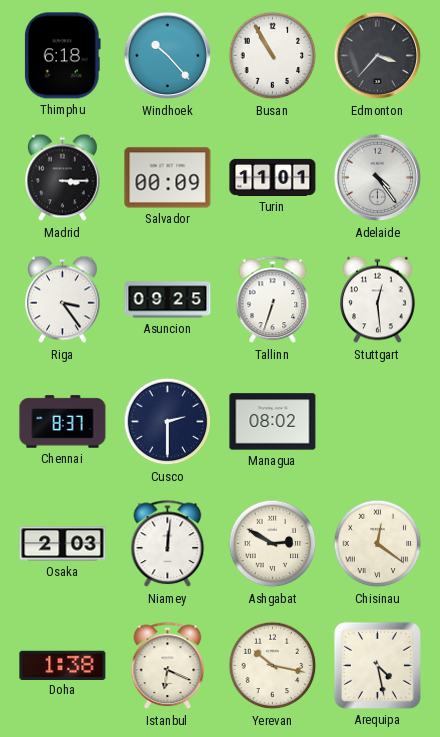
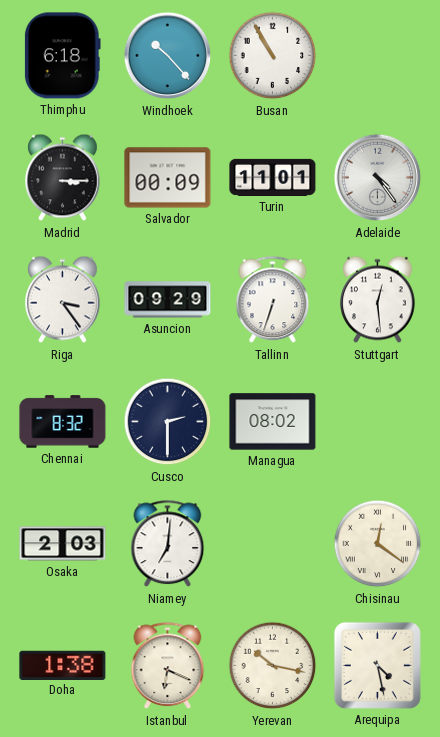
Edmonton: 3:37 -> none
Asuncion: 09:25 -> 09:29
Chennai: 8:37 -> 8:32
Niamey: 12:01 -> 7:01
Ashgabat: 2:50 -> none
